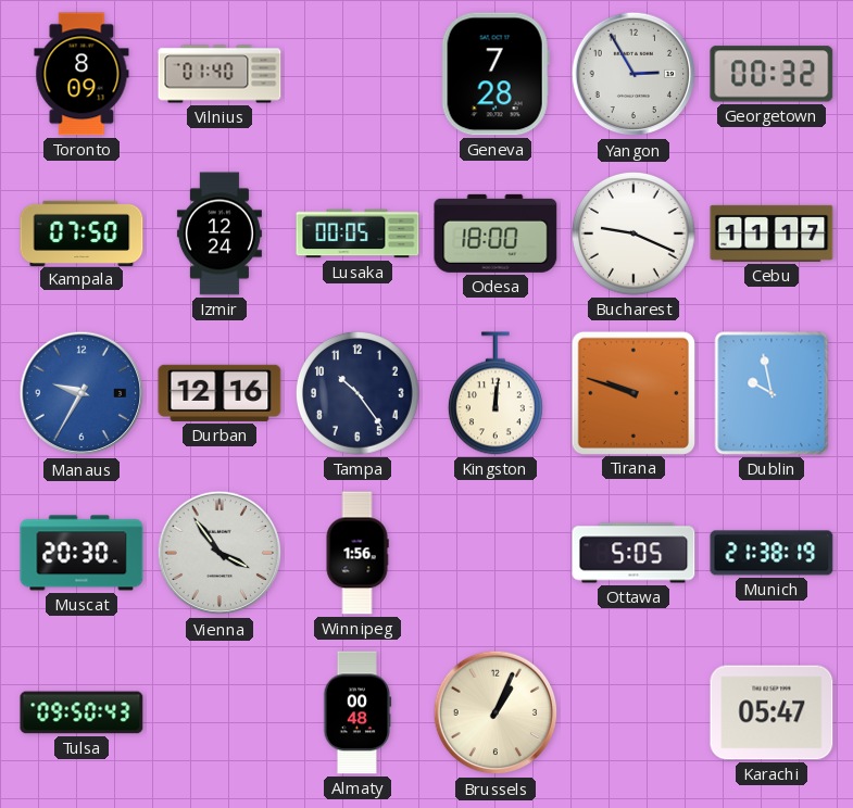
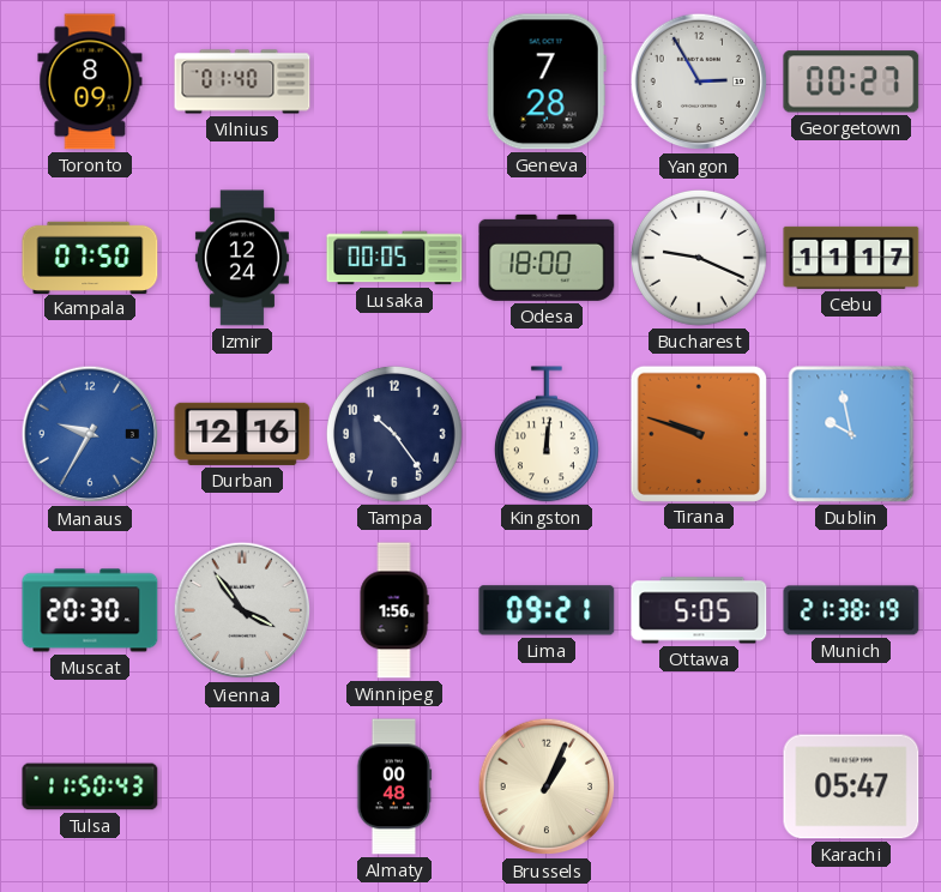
Georgetown: 00:32 -> 00:27
Lima: none -> 09:21
Tulsa: 09:50 -> 11:50
